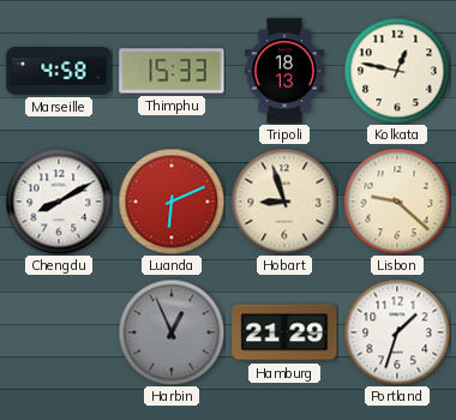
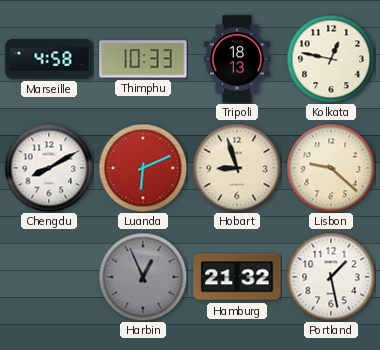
Thimphu: 15:33 -> 10:33
Hamburg: 21:29 -> 21:32
Portland: 1:33 -> 1:28
